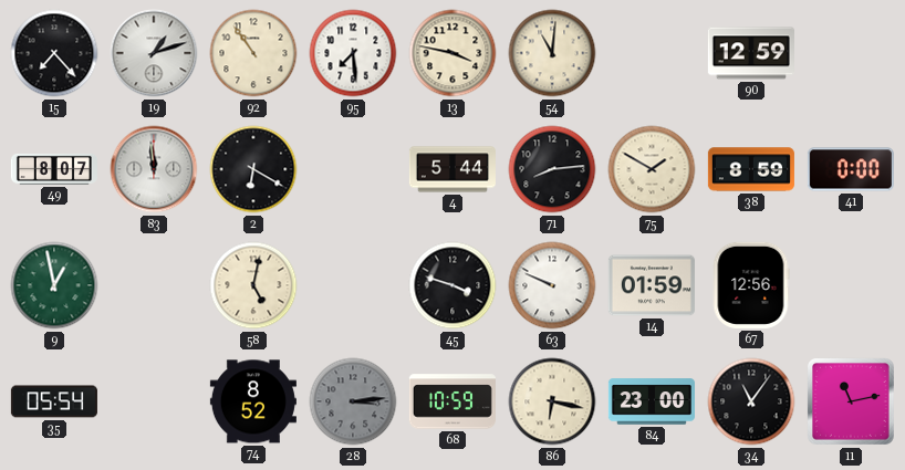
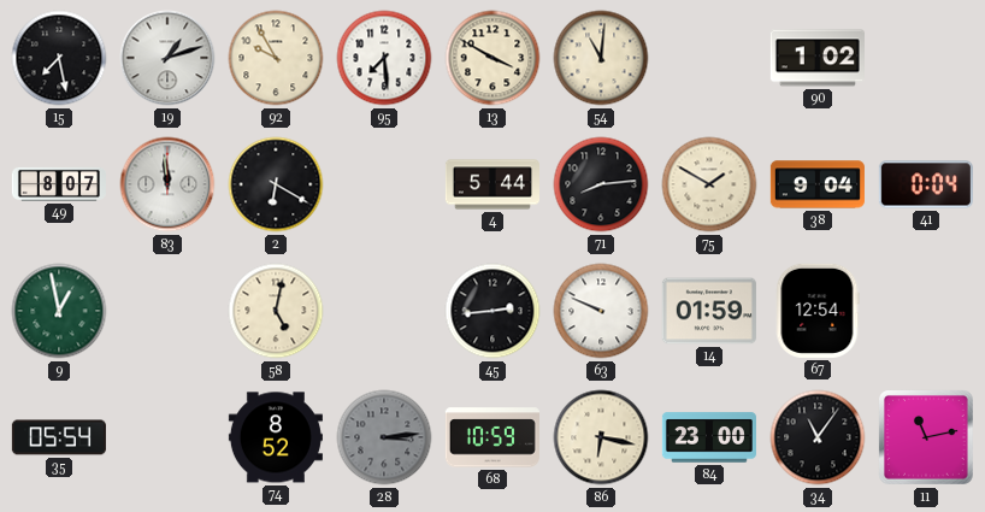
15: 7:23 -> 7:28
92: 10:54 -> 9:55
13: 3:47 -> 3:50
90: 12:59 -> 1:02
38: 8:59 -> 9:04
41: 0:00 -> 0:04
45: 3:48 -> 2:44
67: 12:56 -> 12:54
